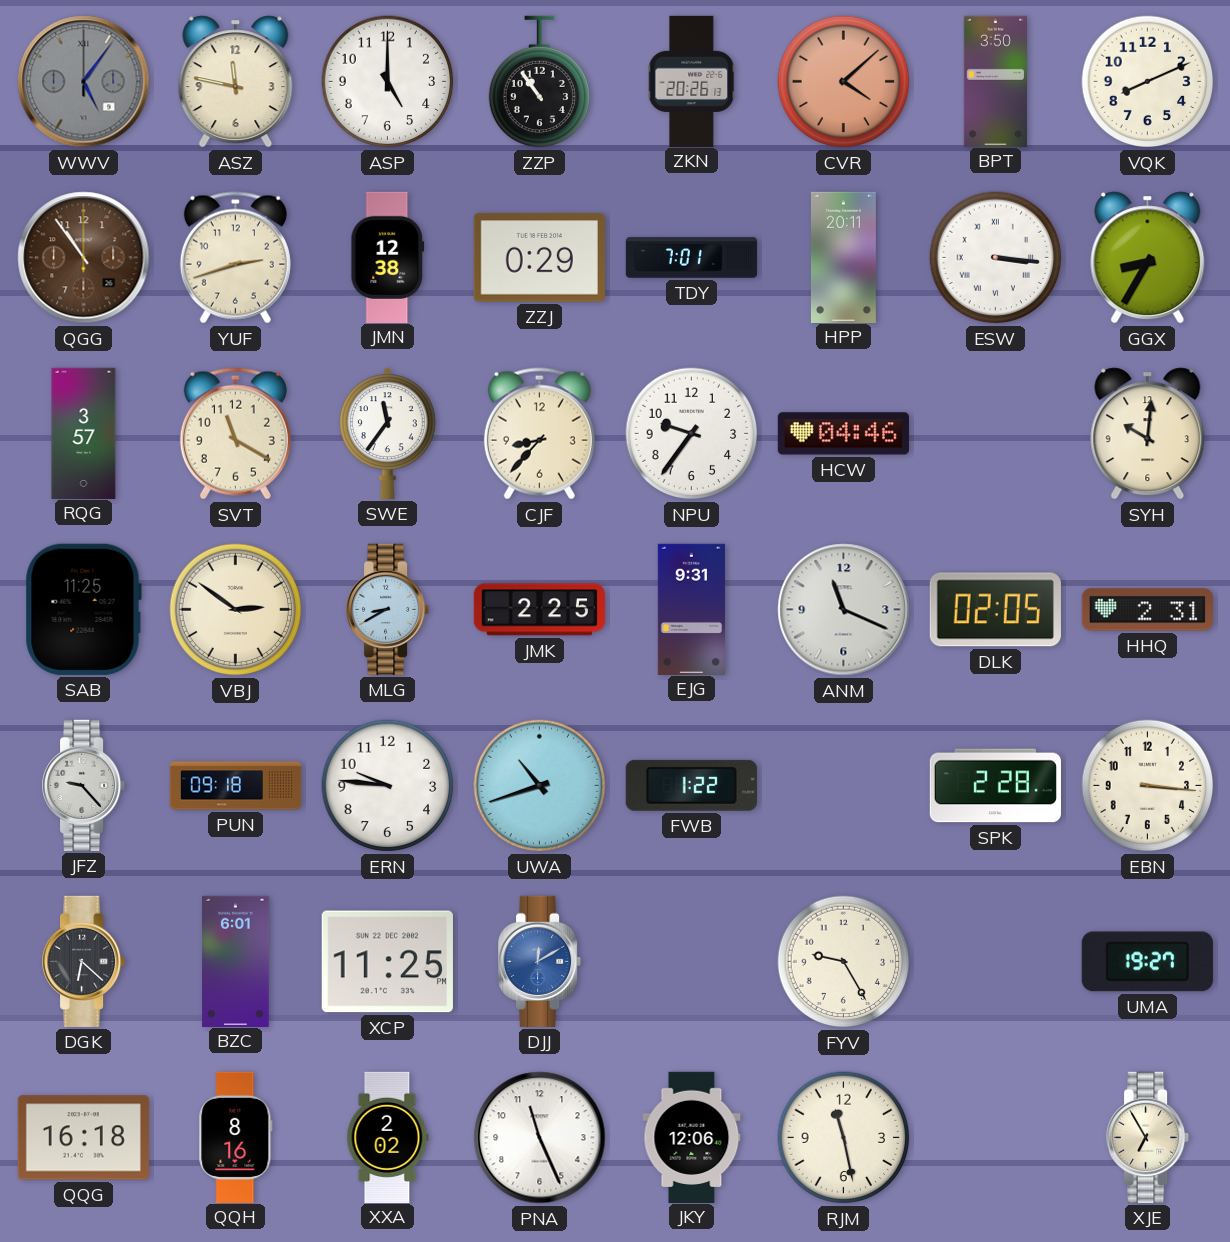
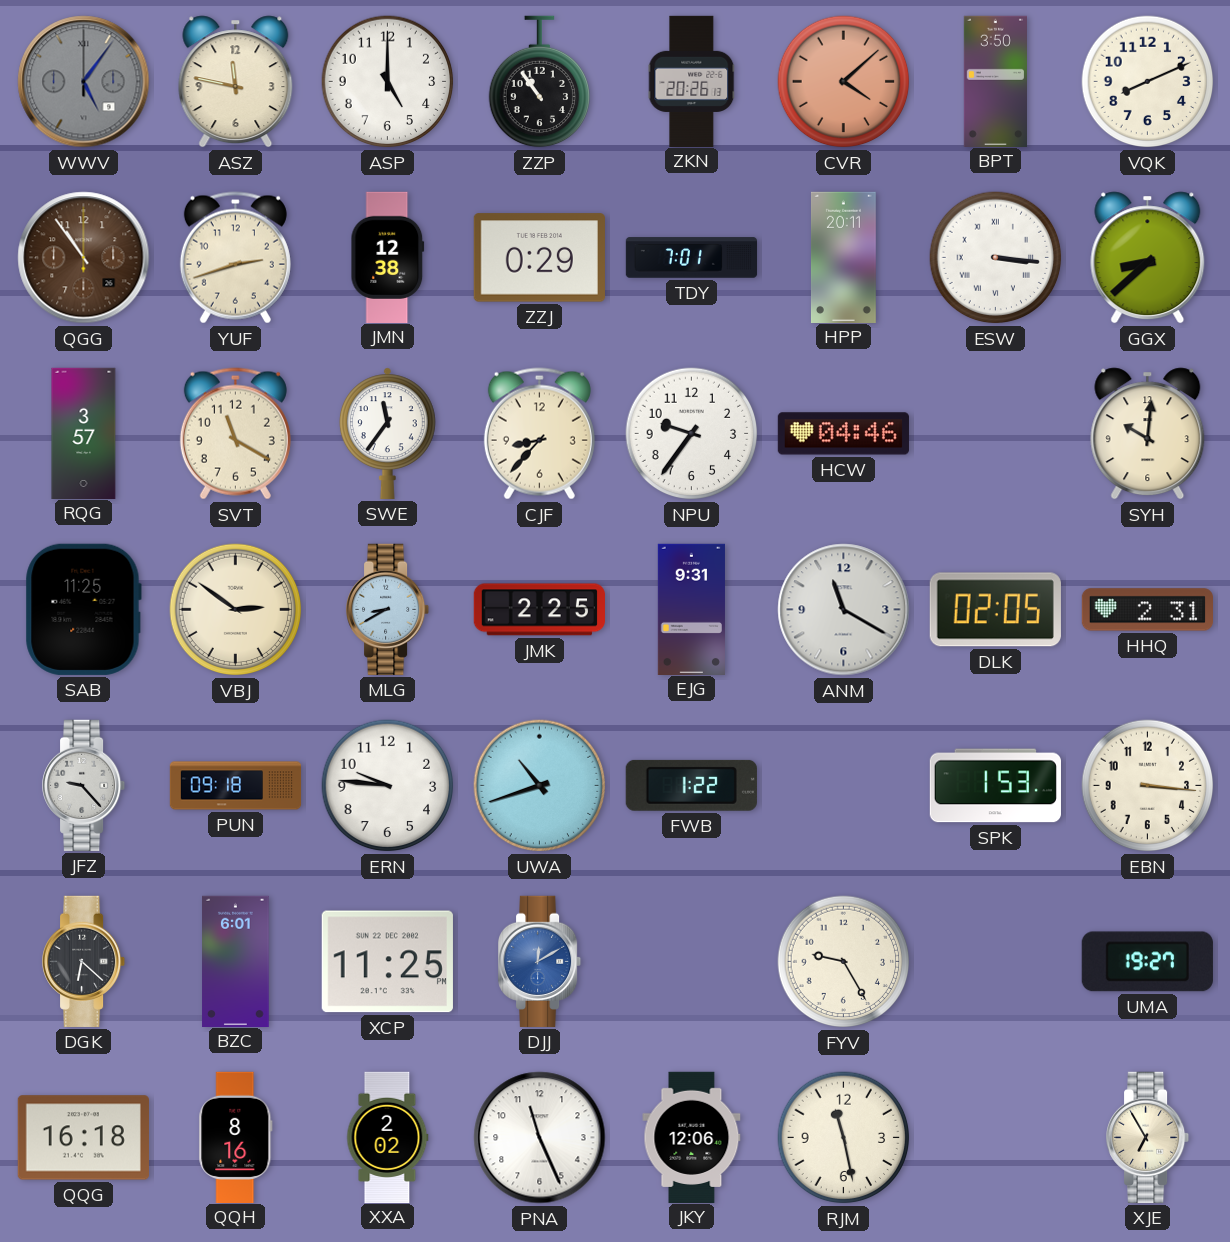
GGX: 8:35 -> 8:38
ANM: 11:19 -> 11:20
SPK: 2:28 -> 1:53
